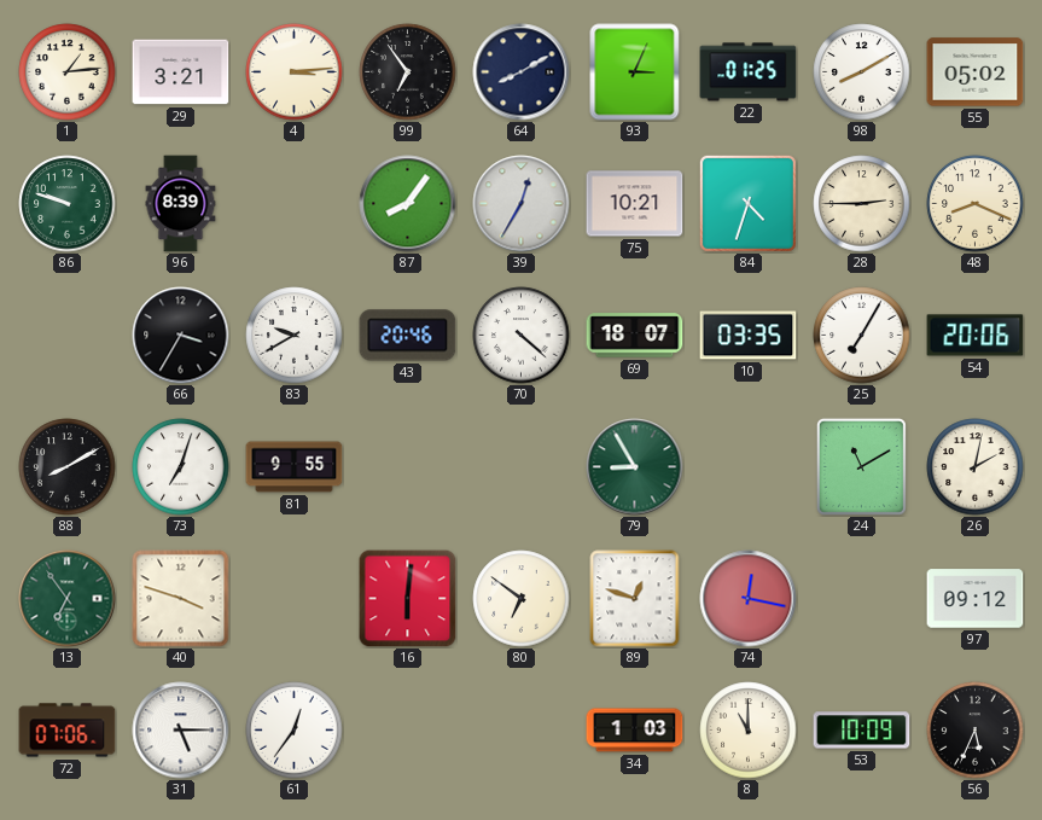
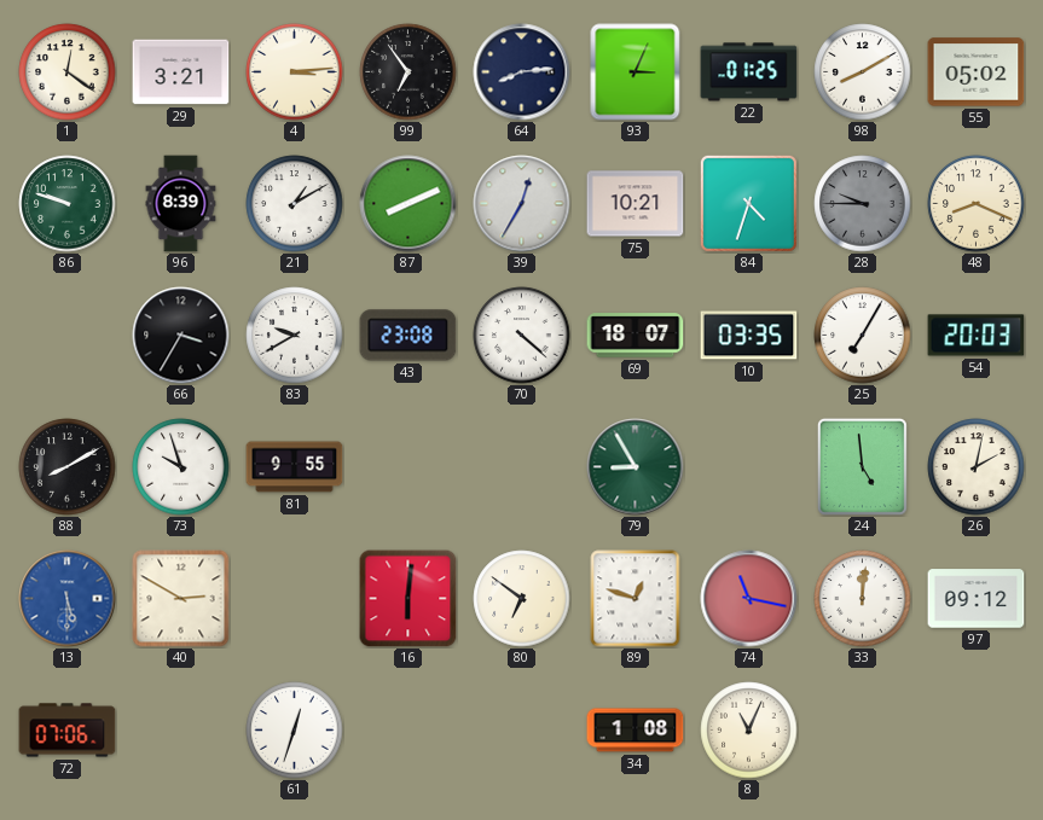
1: 1:14 -> 12:21
64: 8:10 -> 8:14
21: none -> 1:10
87: 8:06 -> 8:11
28: 2:45 -> 9:45
28 dial: cream -> grey
43: 20:46 -> 23:08
54: 20:06 -> 20:03
73: 7:03 -> 9:57
24: 11:10 -> 4:59
13: 6:54 -> 5:30
13 dial: green -> blue
40: 3:48 -> 2:50
74: 12:17 -> 11:17
33: none -> 12:01
31: 5:15 -> none
61: 12:36 -> 12:33
34: 1:03 -> 1:08
8: 11:00 -> 11:04
53: 10:09 -> none
56: 5:34 -> none
